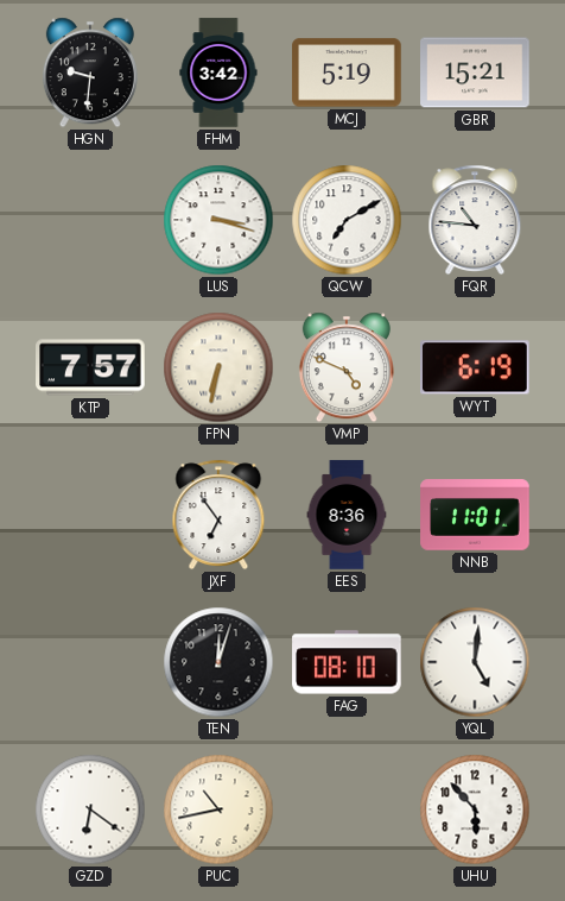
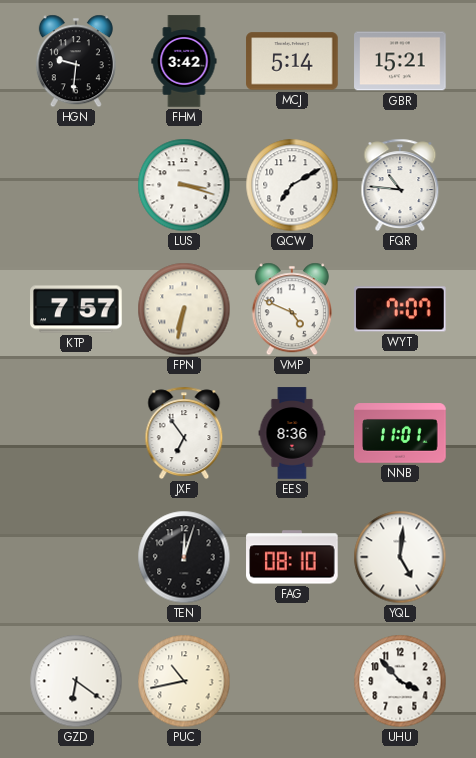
MCJ: 5:19 -> 5:14
WYT: 6:19 -> 7:07
UHU: 5:53 -> 3:53
